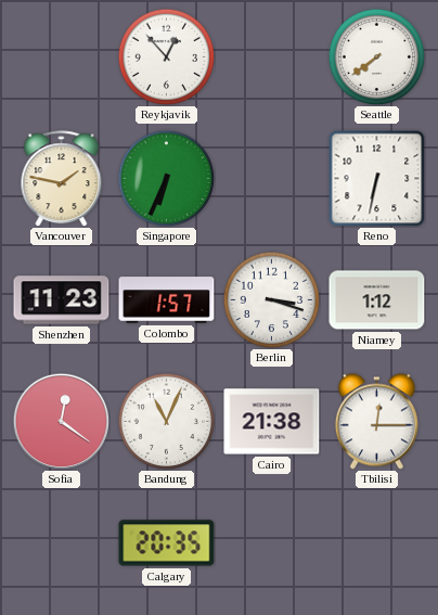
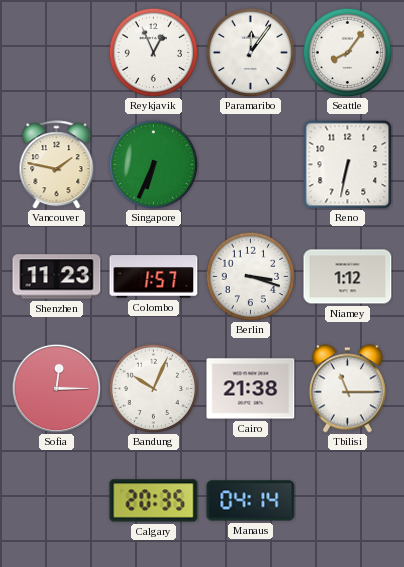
Reykjavik: 12:53 -> 12:56
Paramaribo: none -> 12:06
Seattle: 7:39 -> 8:06
Sofia: 12:21 -> 12:15
Bandung: 11:04 -> 10:04
Tbilisi: 12:15 -> 11:15
Manaus: none -> 04:14
